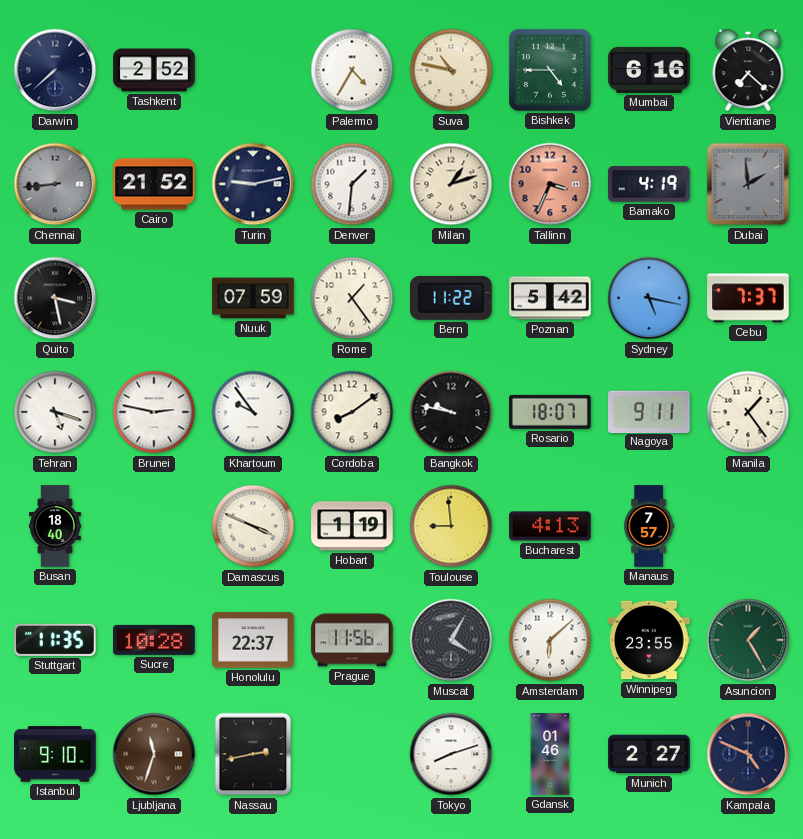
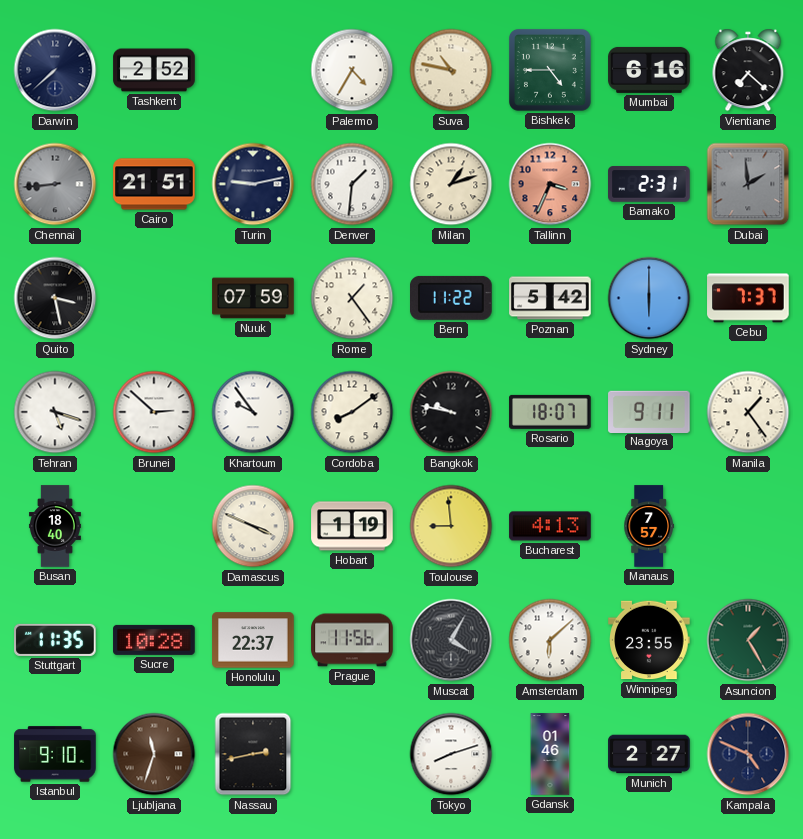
Cairo: 21:52 -> 21:51
Bamako: 4:19 -> 2:31
Sydney: 5:17 -> 6:00
Brunei: 2:47 -> 2:52
